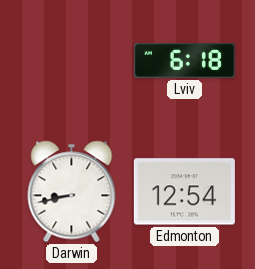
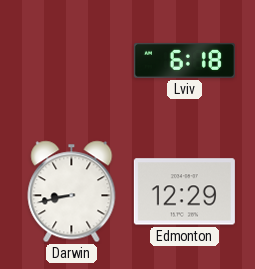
Edmonton: 12:54 -> 12:29
